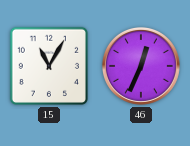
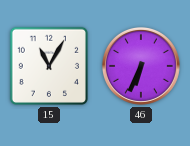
46: 12:34 -> 6:34
